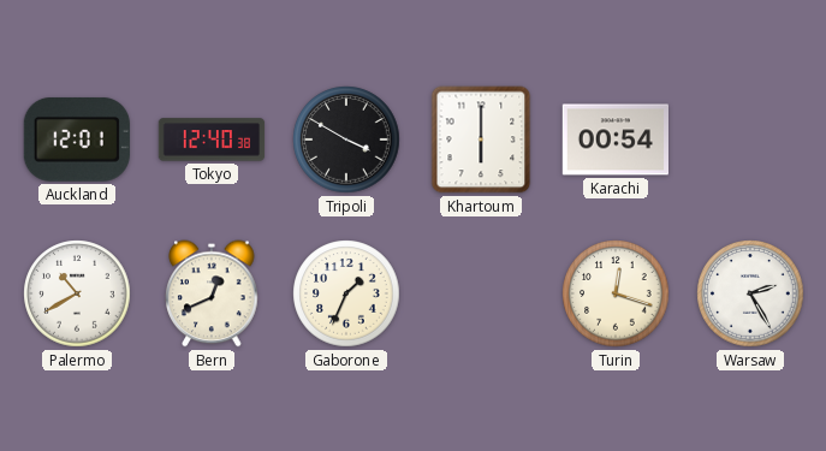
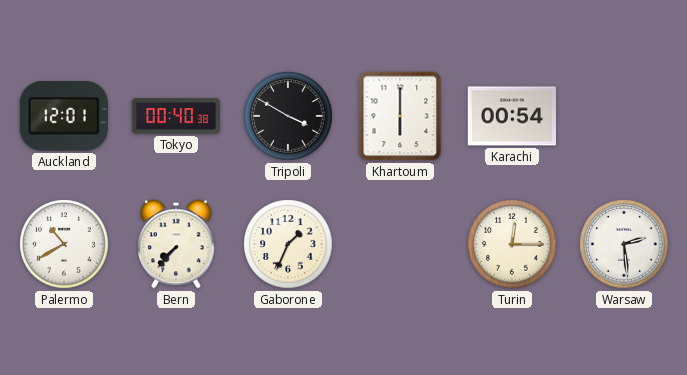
Tokyo: 12:40 -> 00:40
Bern: 12:41 -> 7:37
Turin: 12:18 -> 12:15
Warsaw: 2:25 -> 2:29
